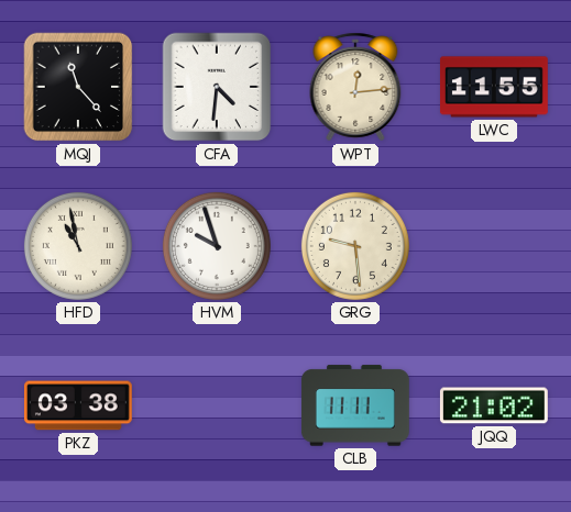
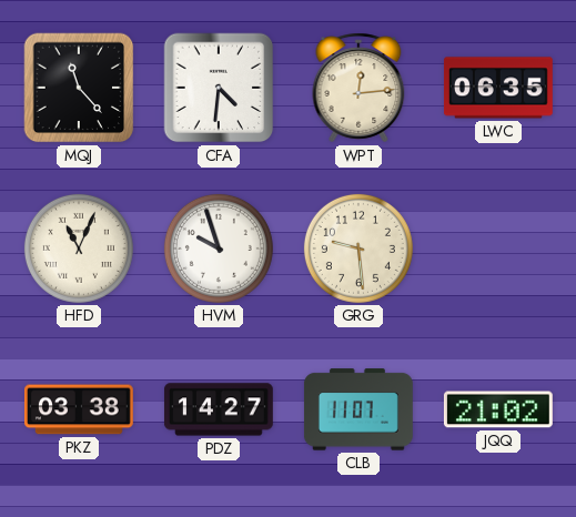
LWC: 11:55 -> 06:35
HFD: 10:58 -> 11:04
PDZ: none -> 14:27
CLB: 11:11 -> 11:07
